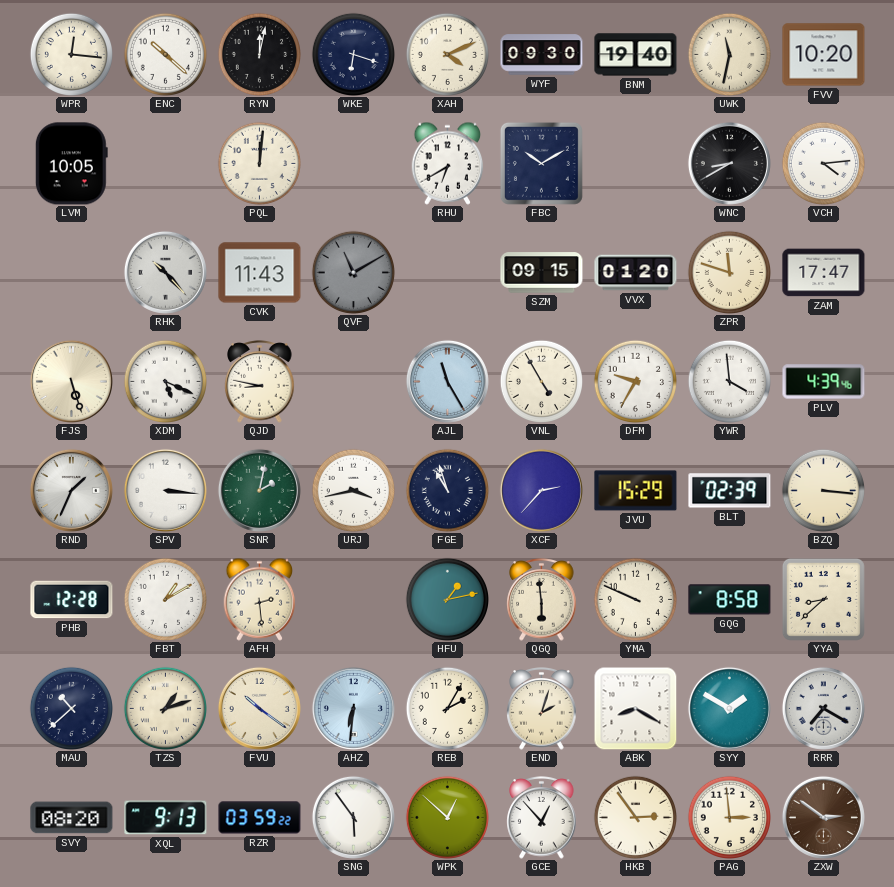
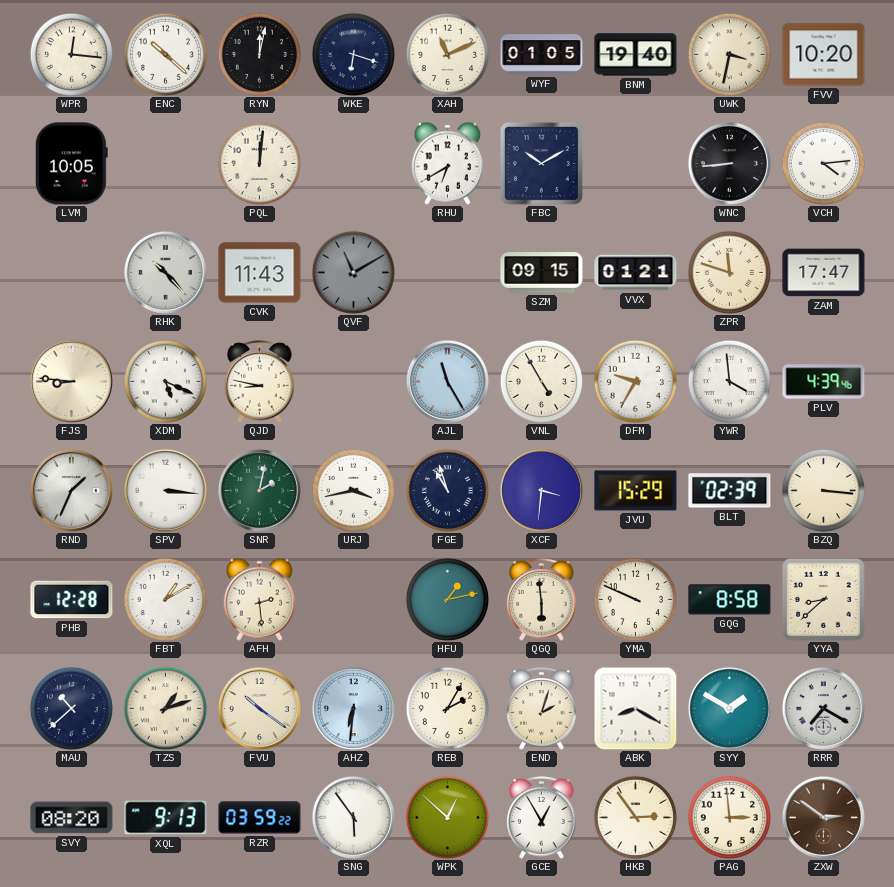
XAH: 4:11 -> 11:11
WYF: 09:30 -> 01:05
UWK: 11:32 -> 3:32
WNC: 8:40 -> 8:44
VVX: 01:20 -> 01:21
FJS: 5:27 -> 8:46
XCF: 2:37 -> 3:31
GCE: 12:53 -> 12:55
